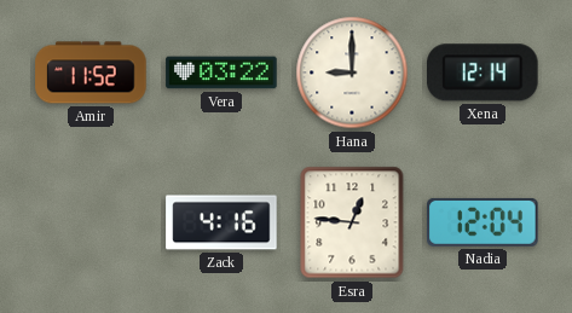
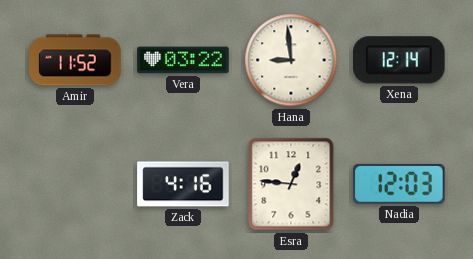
Hana: 9:00 -> 8:59
Nadia: 12:04 -> 12:03
